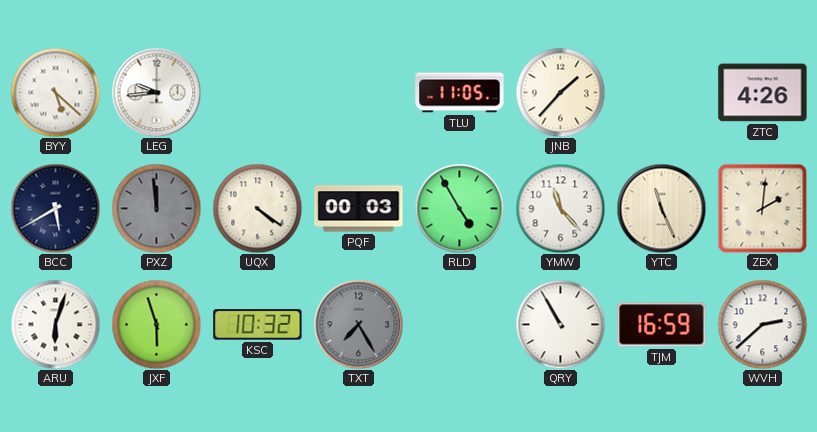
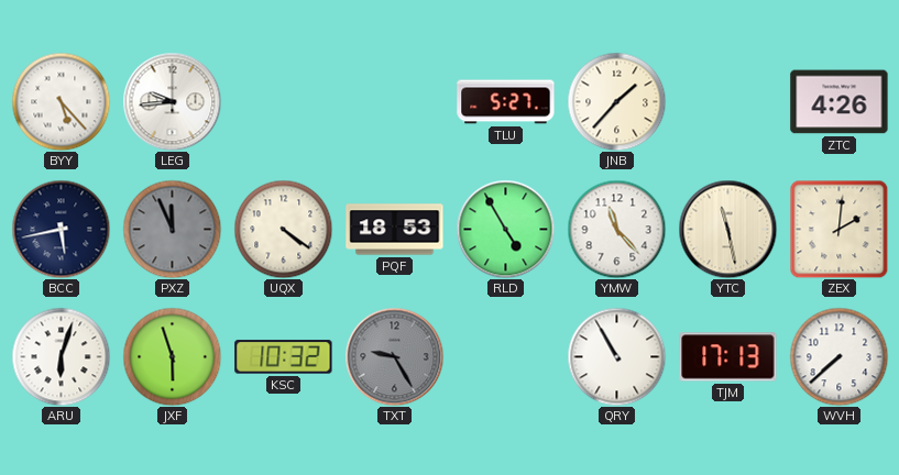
BYY: 5:22 -> 5:23
TLU: 11:05 -> 5:27
BCC: 5:40 -> 5:43
PXZ: 11:59 -> 11:56
PQF: 00:03 -> 18:53
YTC: 11:26 -> 11:28
TXT: 7:25 -> 9:25
TJM: 16:59 -> 17:13
WVH: 2:38 -> 7:38
